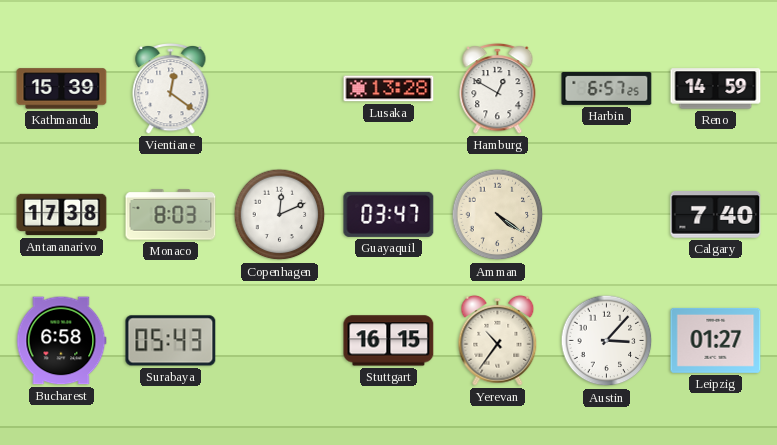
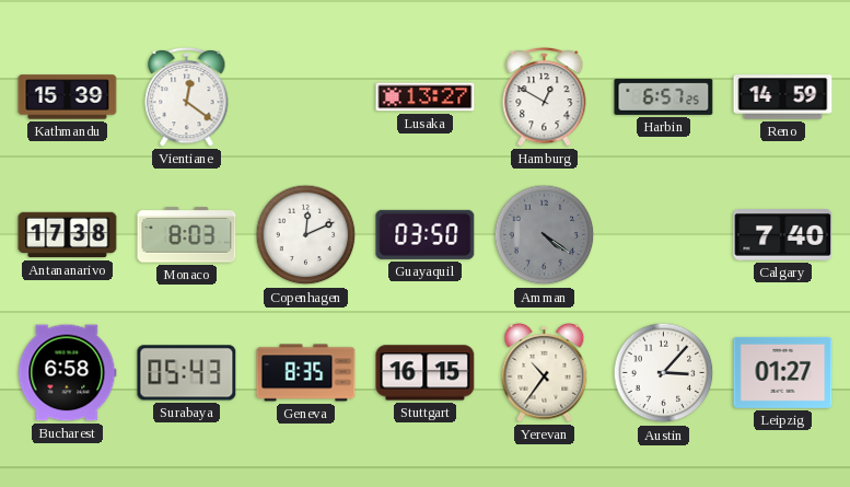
Lusaka: 13:28 -> 13:27
Guayaquil: 03:47 -> 03:50
Amman dial: cream -> grey
Geneva: none -> 8:35
